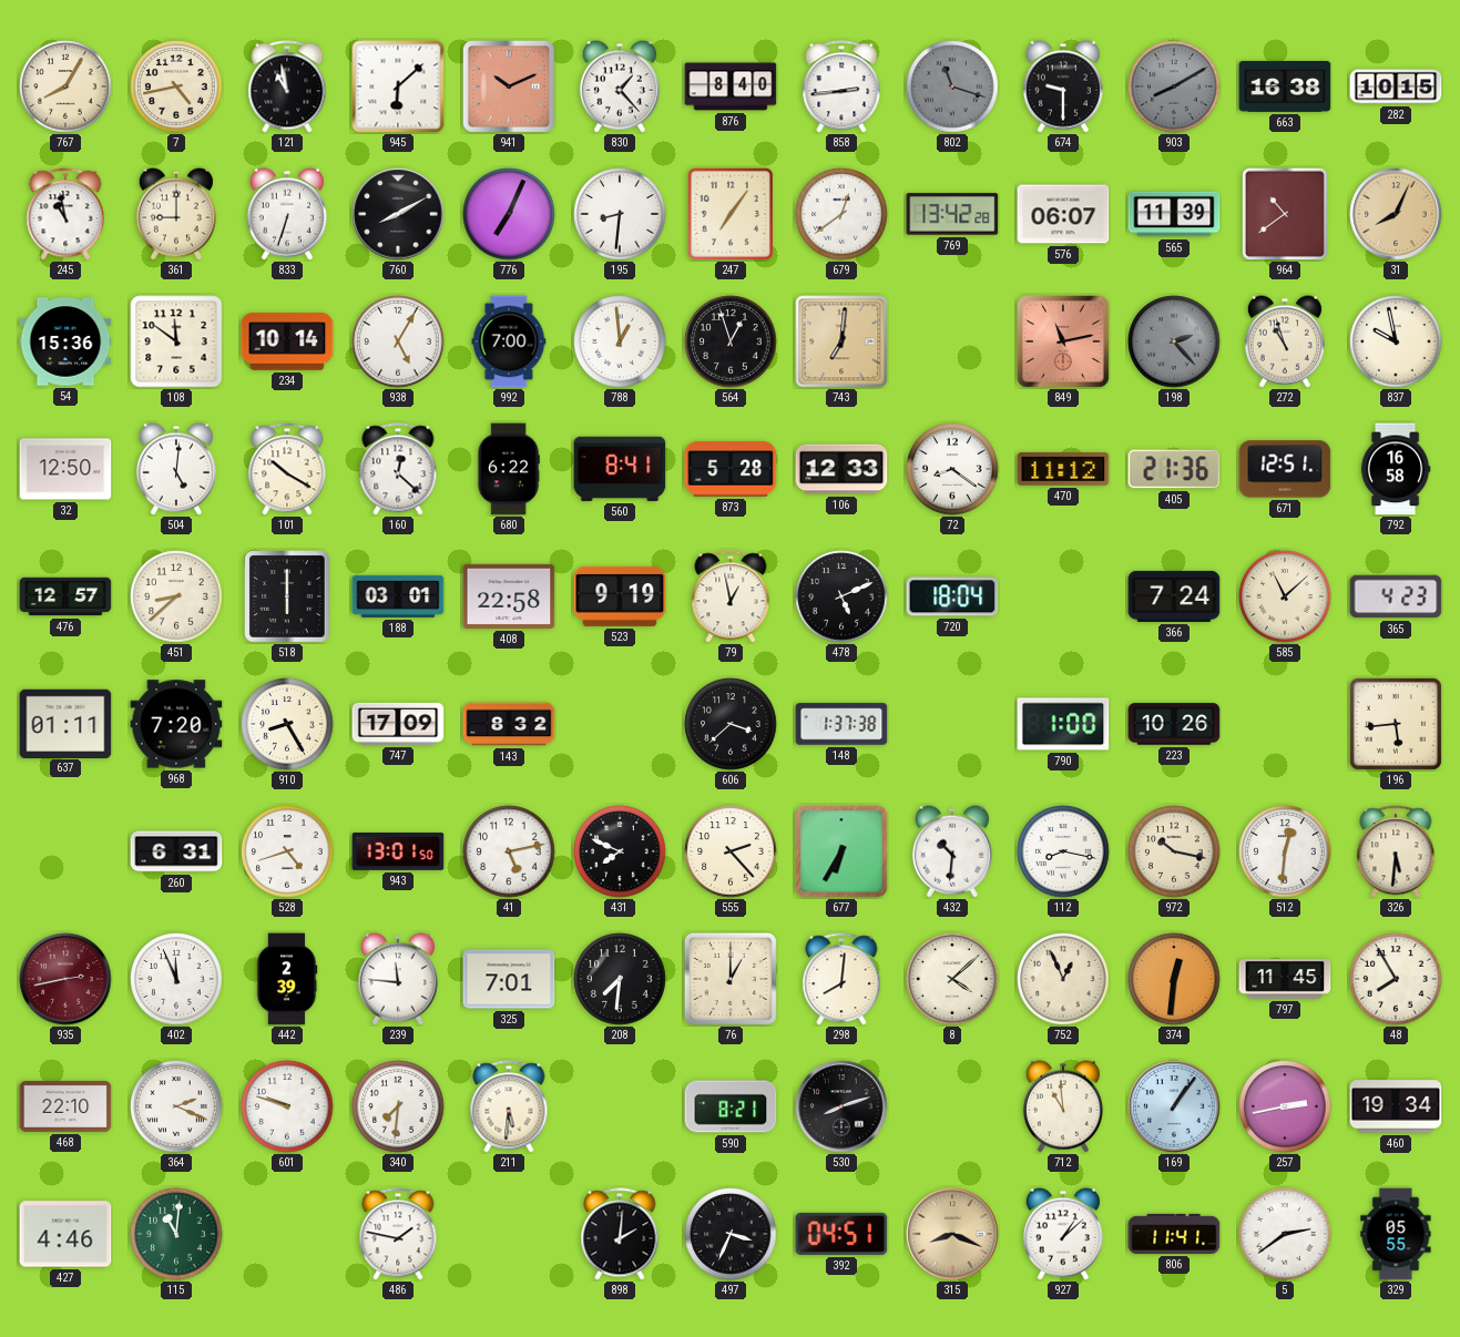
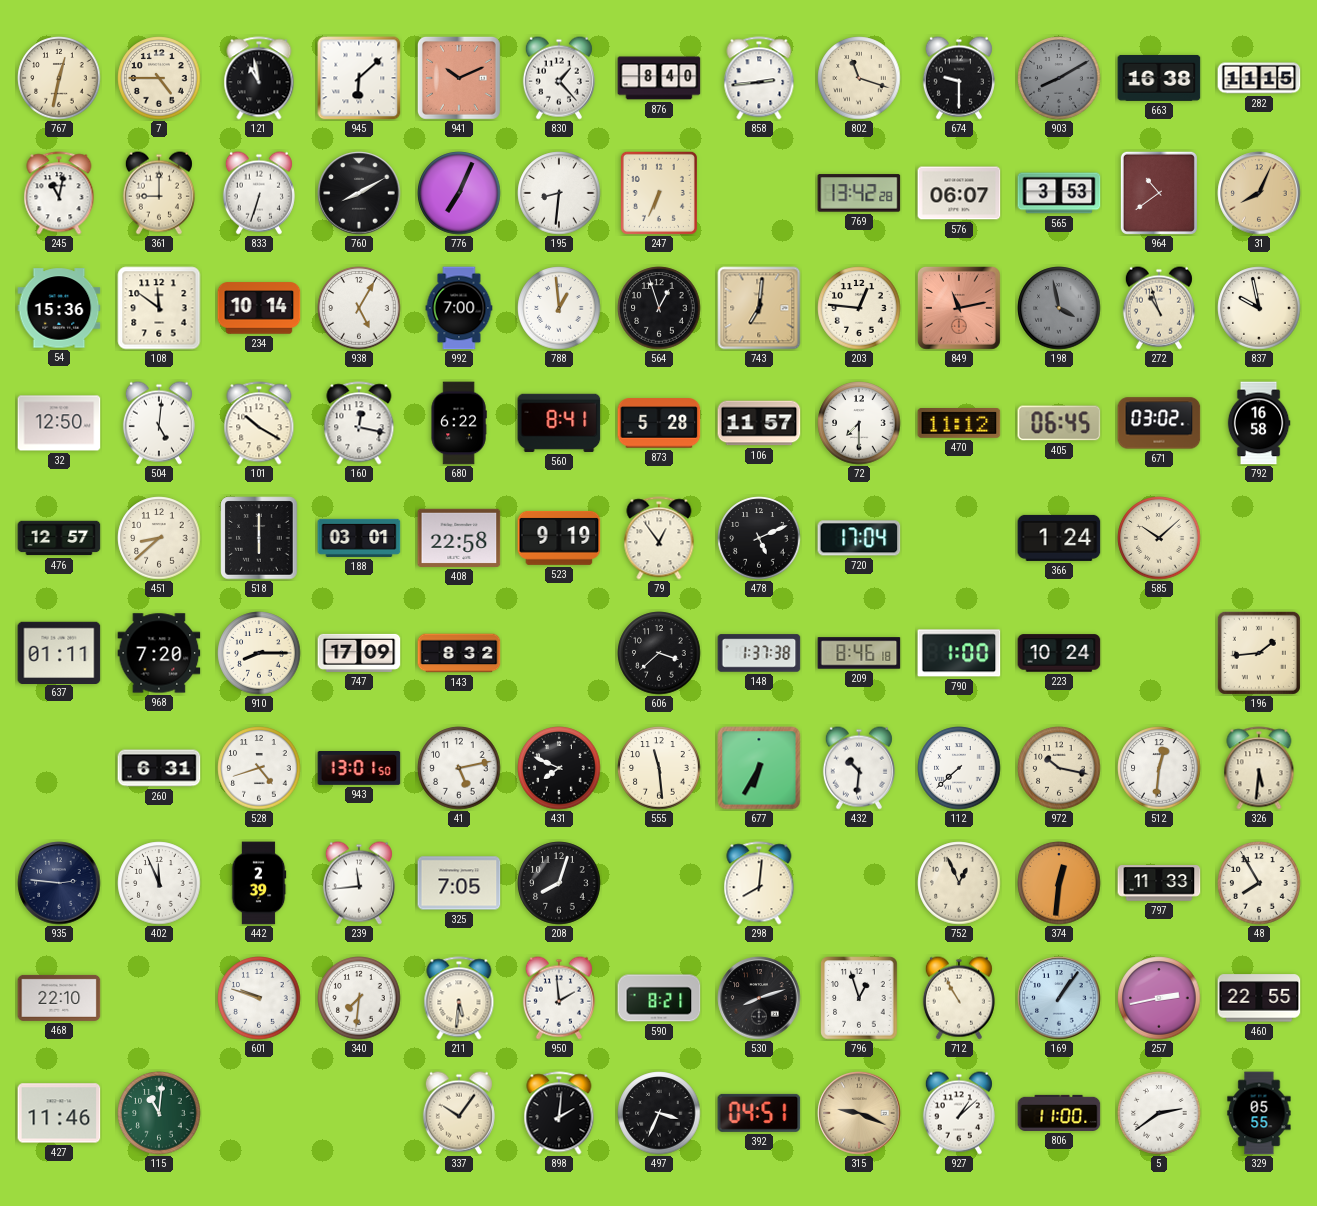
767: 8:05 -> 12:32
7: 4:43 -> 4:45
802 dial: grey -> cream
282: 10:15 -> 11:15
245: 10:58 -> 11:02
247: 7:06 -> 6:34
679: 12:39 -> none
565: 11:39 -> 3:53
203: none -> 12:46
198: 2:23 -> 3:58
160: 12:22 -> 12:17
106: 12:33 -> 11:57
72: 8:21 -> 7:30
405: 21:36 -> 06:45
671: 12:51 -> 03:02
79: 12:58 -> 12:54
720: 18:04 -> 17:04
366: 7:24 -> 1:24
585: 11:08 -> 10:08
365: 4:23 -> none
910: 8:25 -> 8:15
209: none -> 8:46
223: 10:26 -> 10:24
196: 5:44 -> 1:44
555: 2:23 -> 11:29
112: 8:17 -> 7:38
935: 2:43 -> 2:46
935 dial: burgundy -> navy
239: 11:46 -> 11:44
325: 7:01 -> 7:05
208: 7:31 -> 8:03
76: 1:00 -> none
8: 4:08 -> none
797: 11:45 -> 11:33
364: 2:19 -> none
950: none -> 1:59
796: none -> 12:57
712: 10:59 -> 10:55
460: 19:34 -> 22:55
427: 4:46 -> 11:46
486: 1:47 -> none
337: none -> 10:06
315: 8:19 -> 9:19
806: 11:41 -> 11:00
